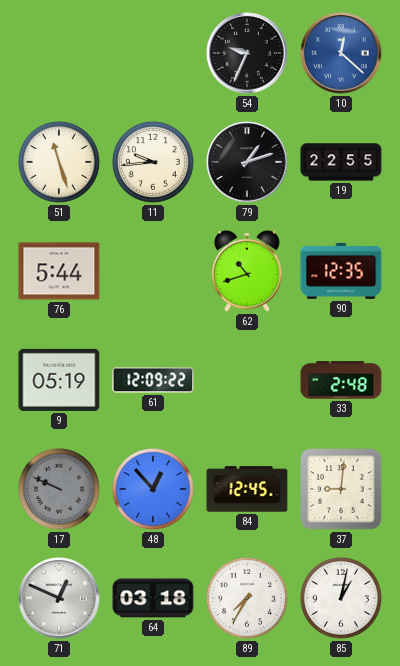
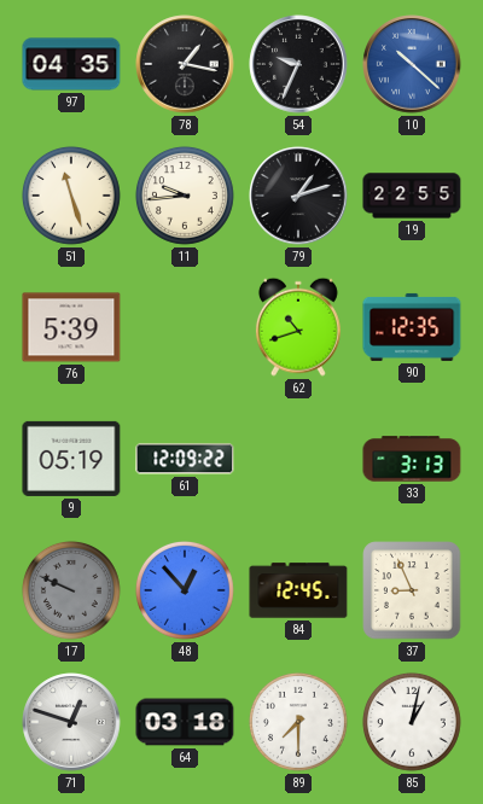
97: none -> 04:35
78: none -> 1:17
10: 12:22 -> 10:22
76: 5:44 -> 5:39
33: 2:48 -> 3:13
37: 9:01 -> 8:56
71: 12:49 -> 12:48
89: 7:35 -> 7:30
